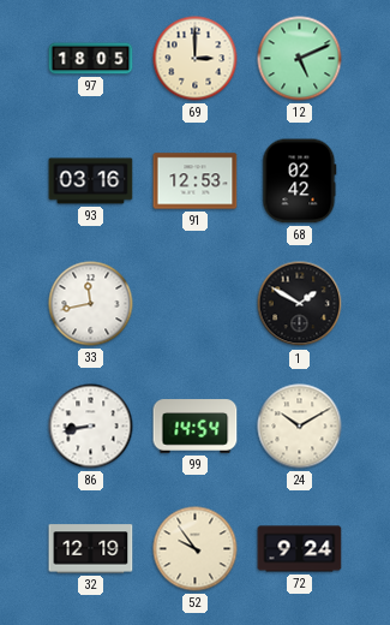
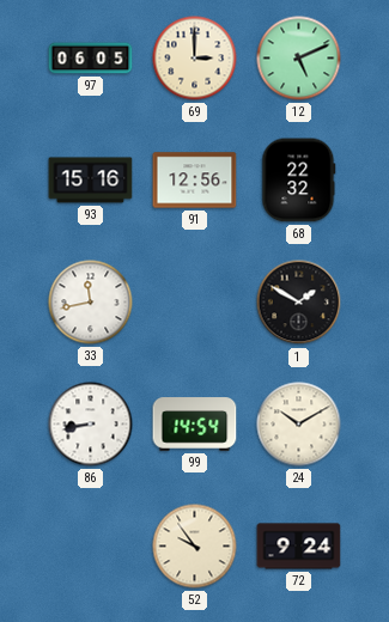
97: 18:05 -> 06:05
93: 03:16 -> 15:16
91: 12:53 -> 12:56
68: 02:42 -> 22:32
32: 12:19 -> none
